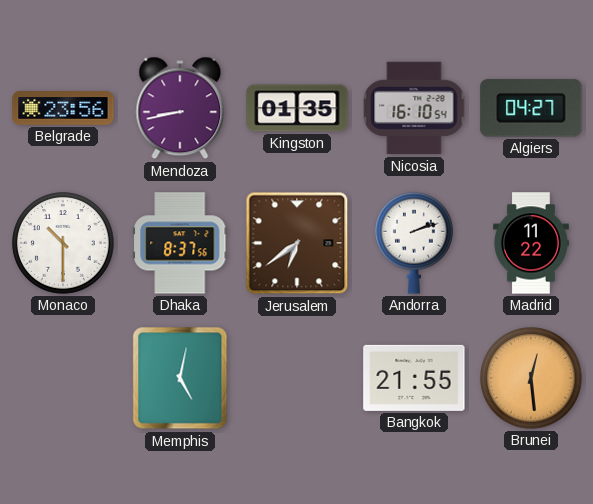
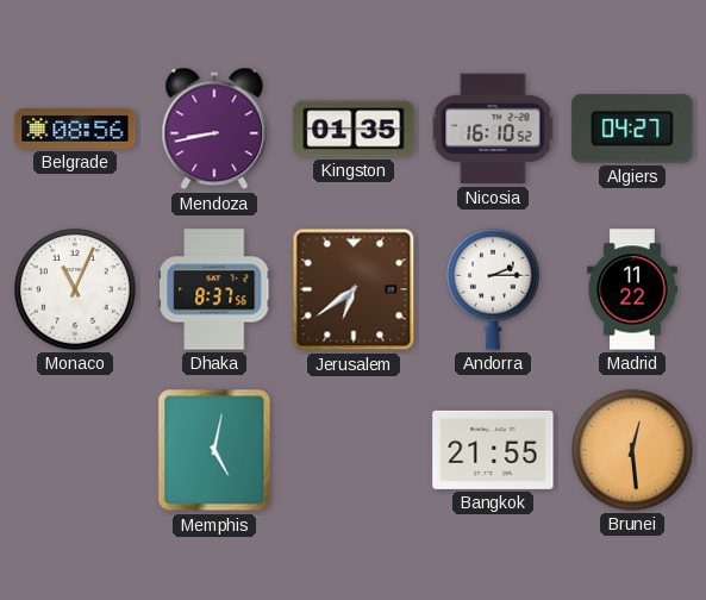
Belgrade: 23:56 -> 08:56
Nicosia: 16:10:54 -> 16:10:52
Monaco: 10:30 -> 11:04
Andorra: 2:12 -> 2:15
